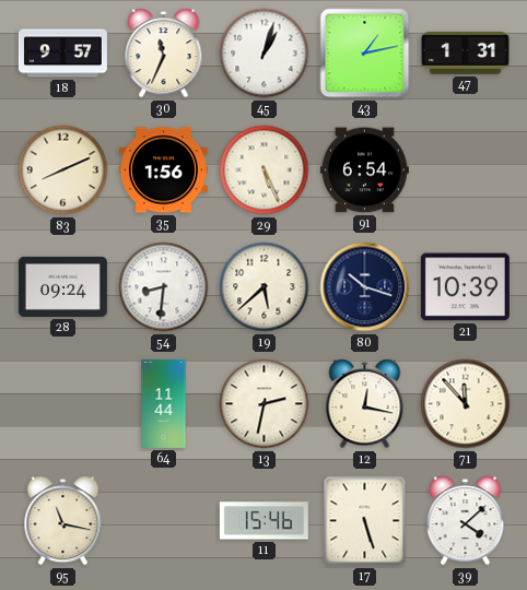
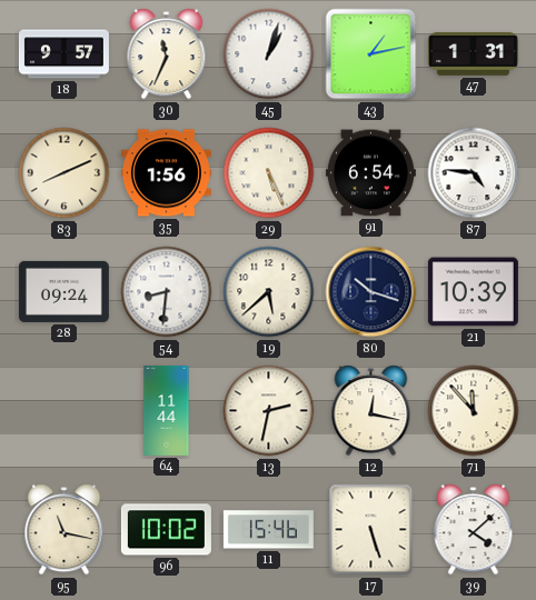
87: none -> 4:46
96: none -> 10:02
